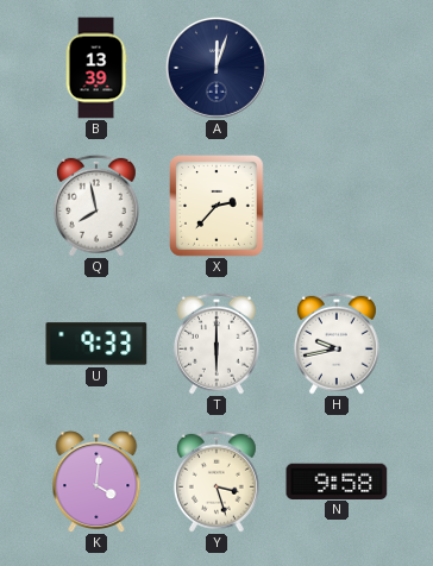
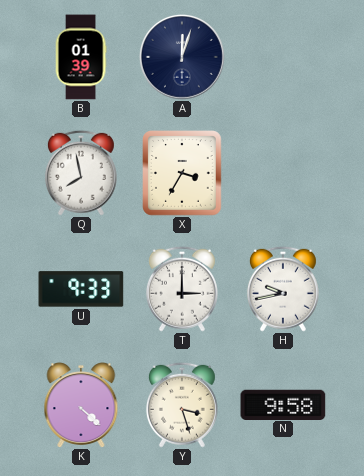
B: 13:39 -> 01:39
X: 2:37 -> 3:35
T: 6:00 -> 3:00
K: 4:01 -> 4:22
